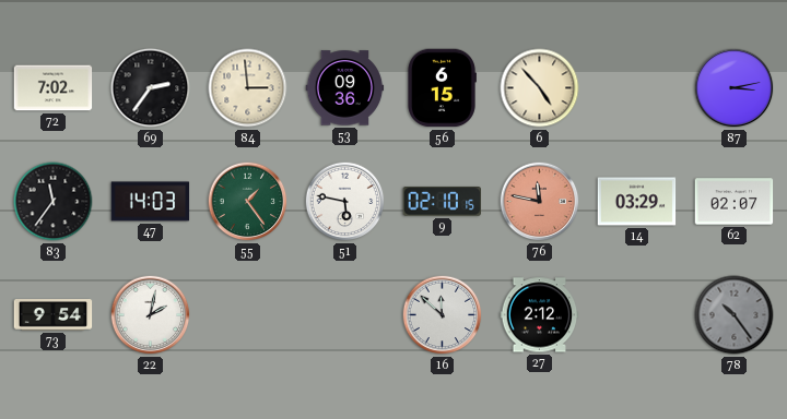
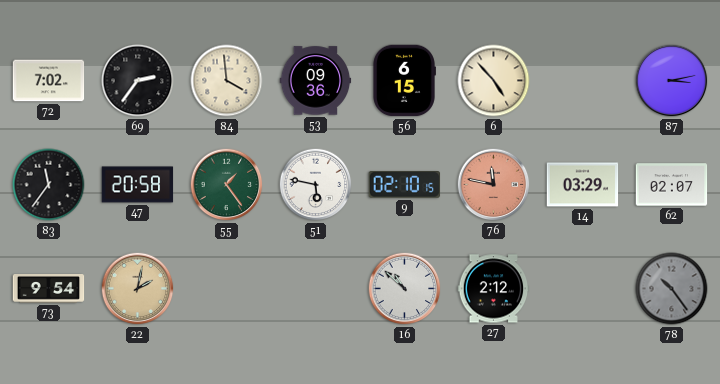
84: 2:59 -> 3:59
47: 14:03 -> 20:58
22 dial: white -> champagne
16: 11:52 -> 10:52
